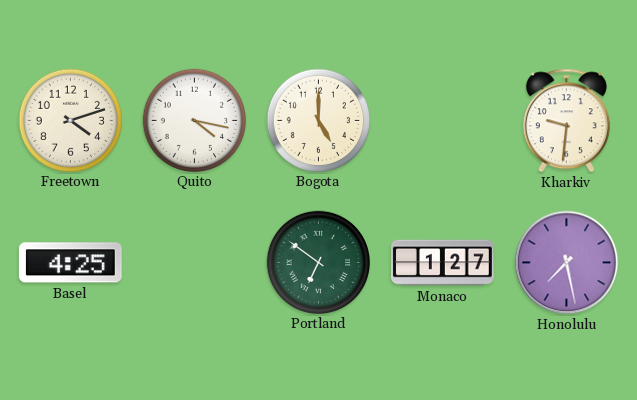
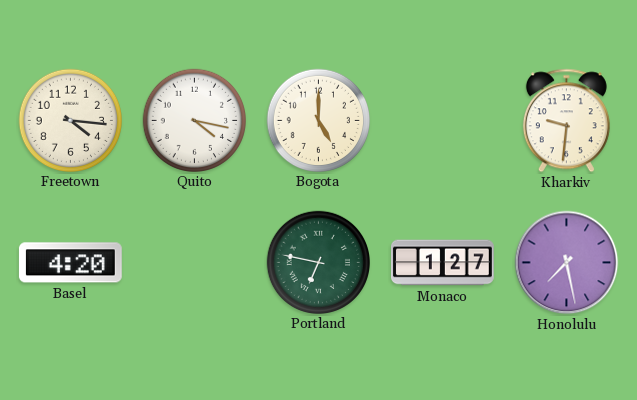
Freetown: 4:12 -> 4:16
Basel: 4:25 -> 4:20
Portland: 6:51 -> 6:47
